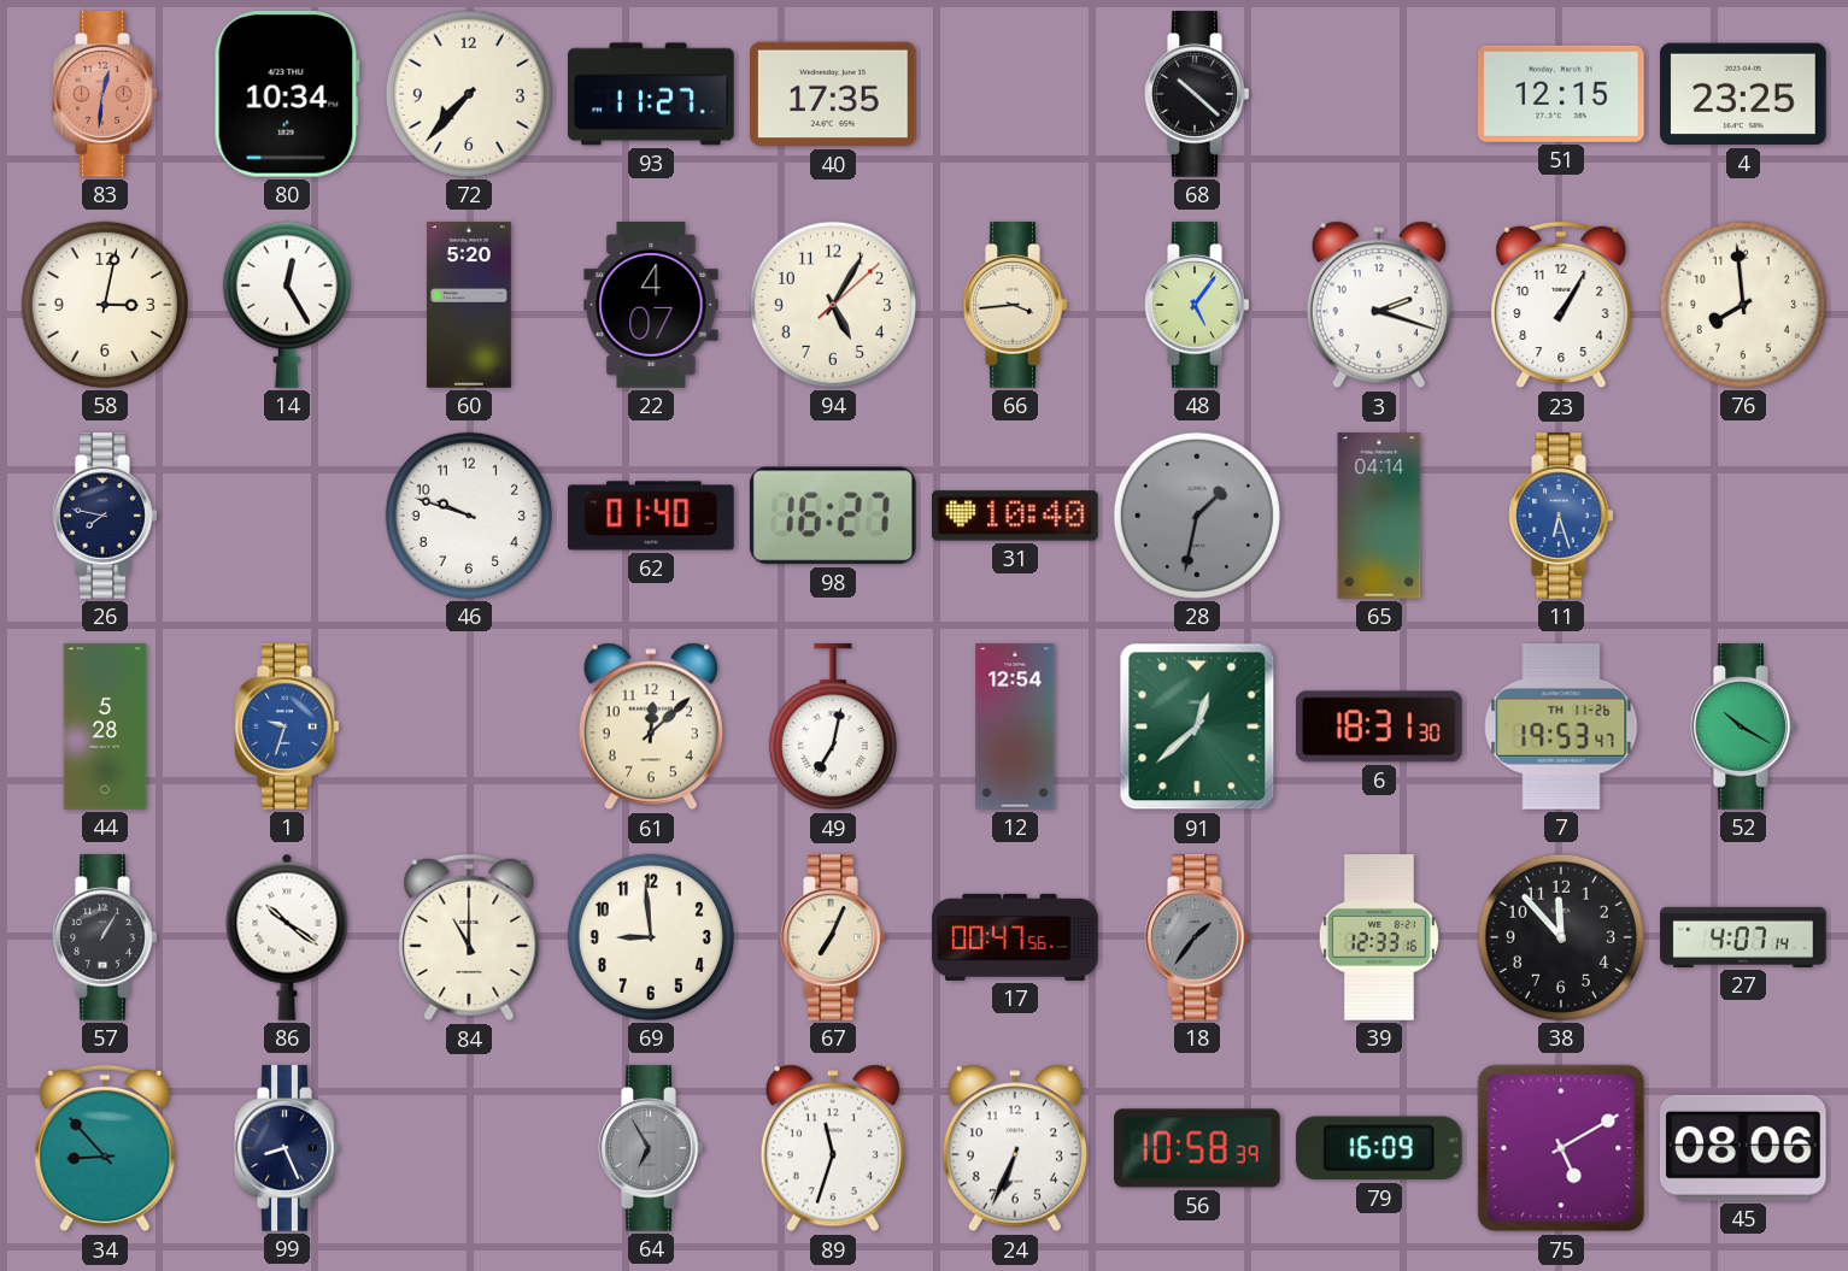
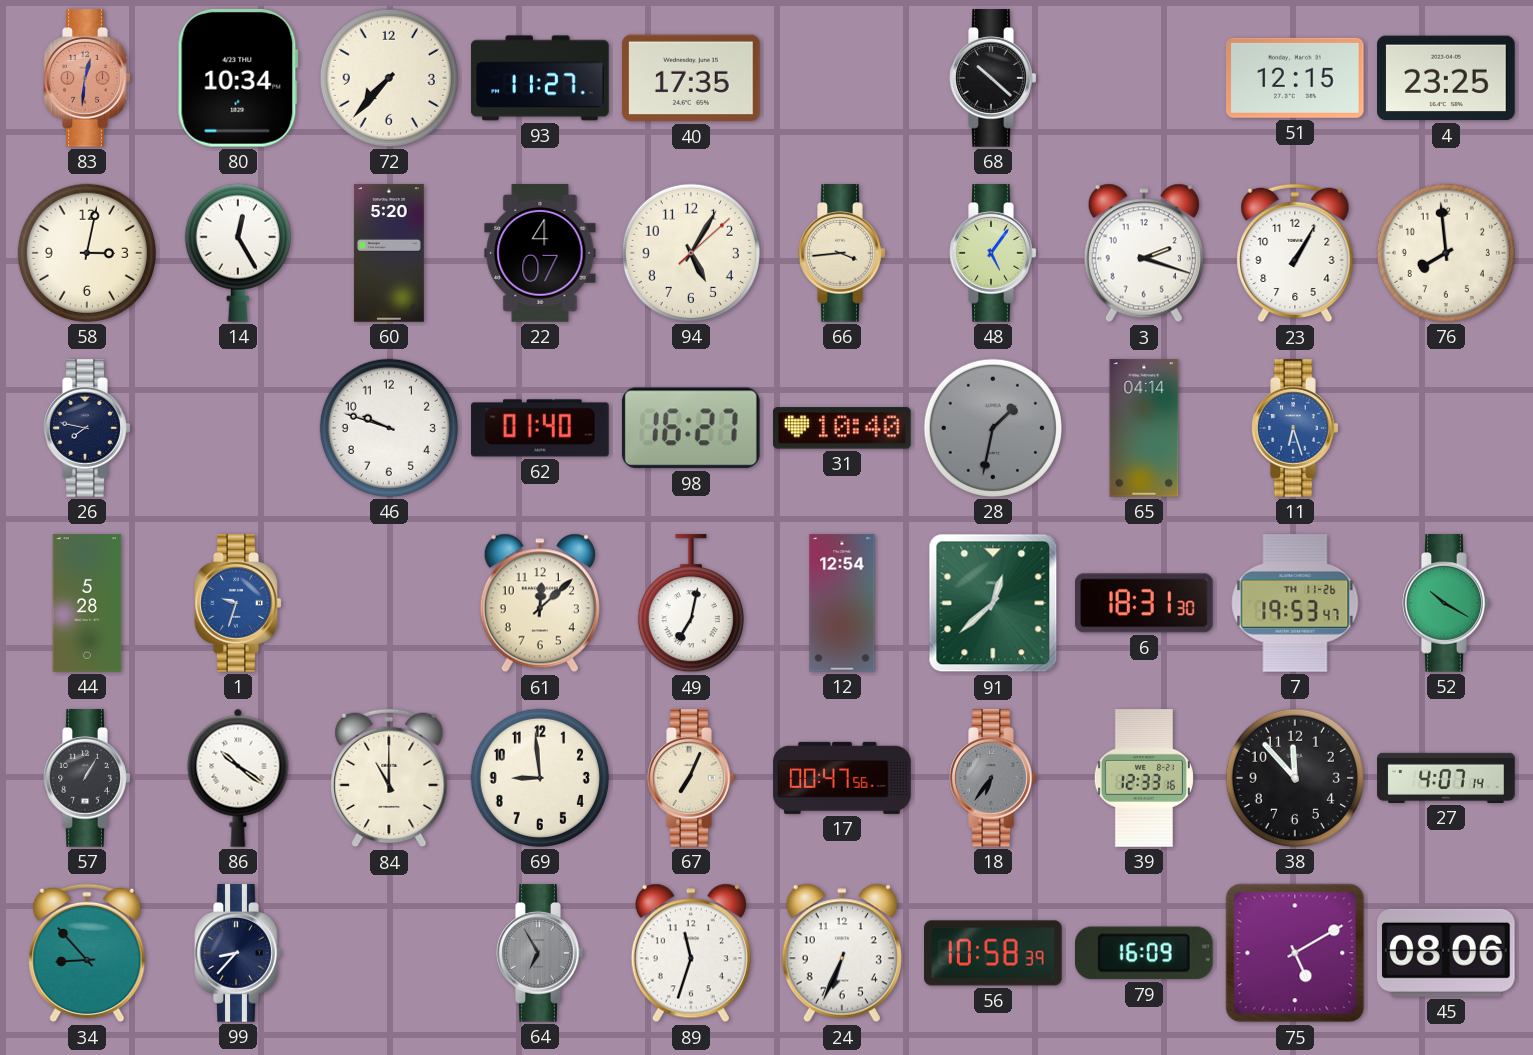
18: 1:36 -> 6:36
99: 8:26 -> 8:37
